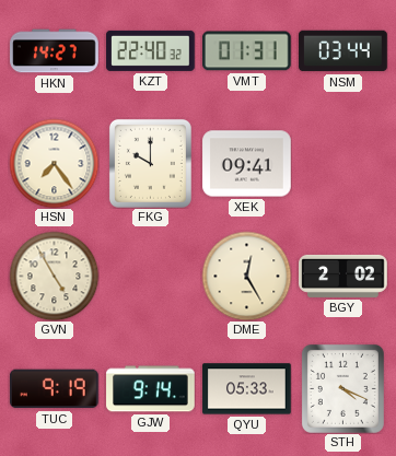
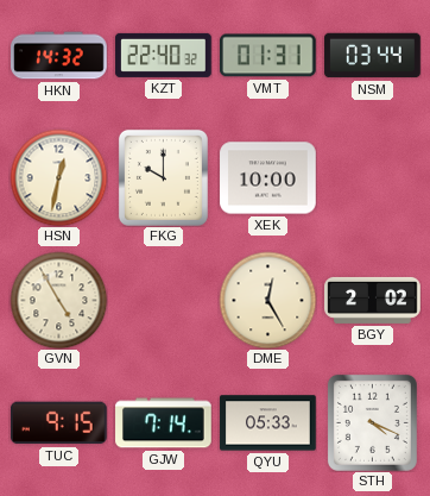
HKN: 14:27 -> 14:32
HSN: 7:24 -> 12:32
XEK: 09:41 -> 10:00
TUC: 9:19 -> 9:15
GJW: 9:14 -> 7:14
